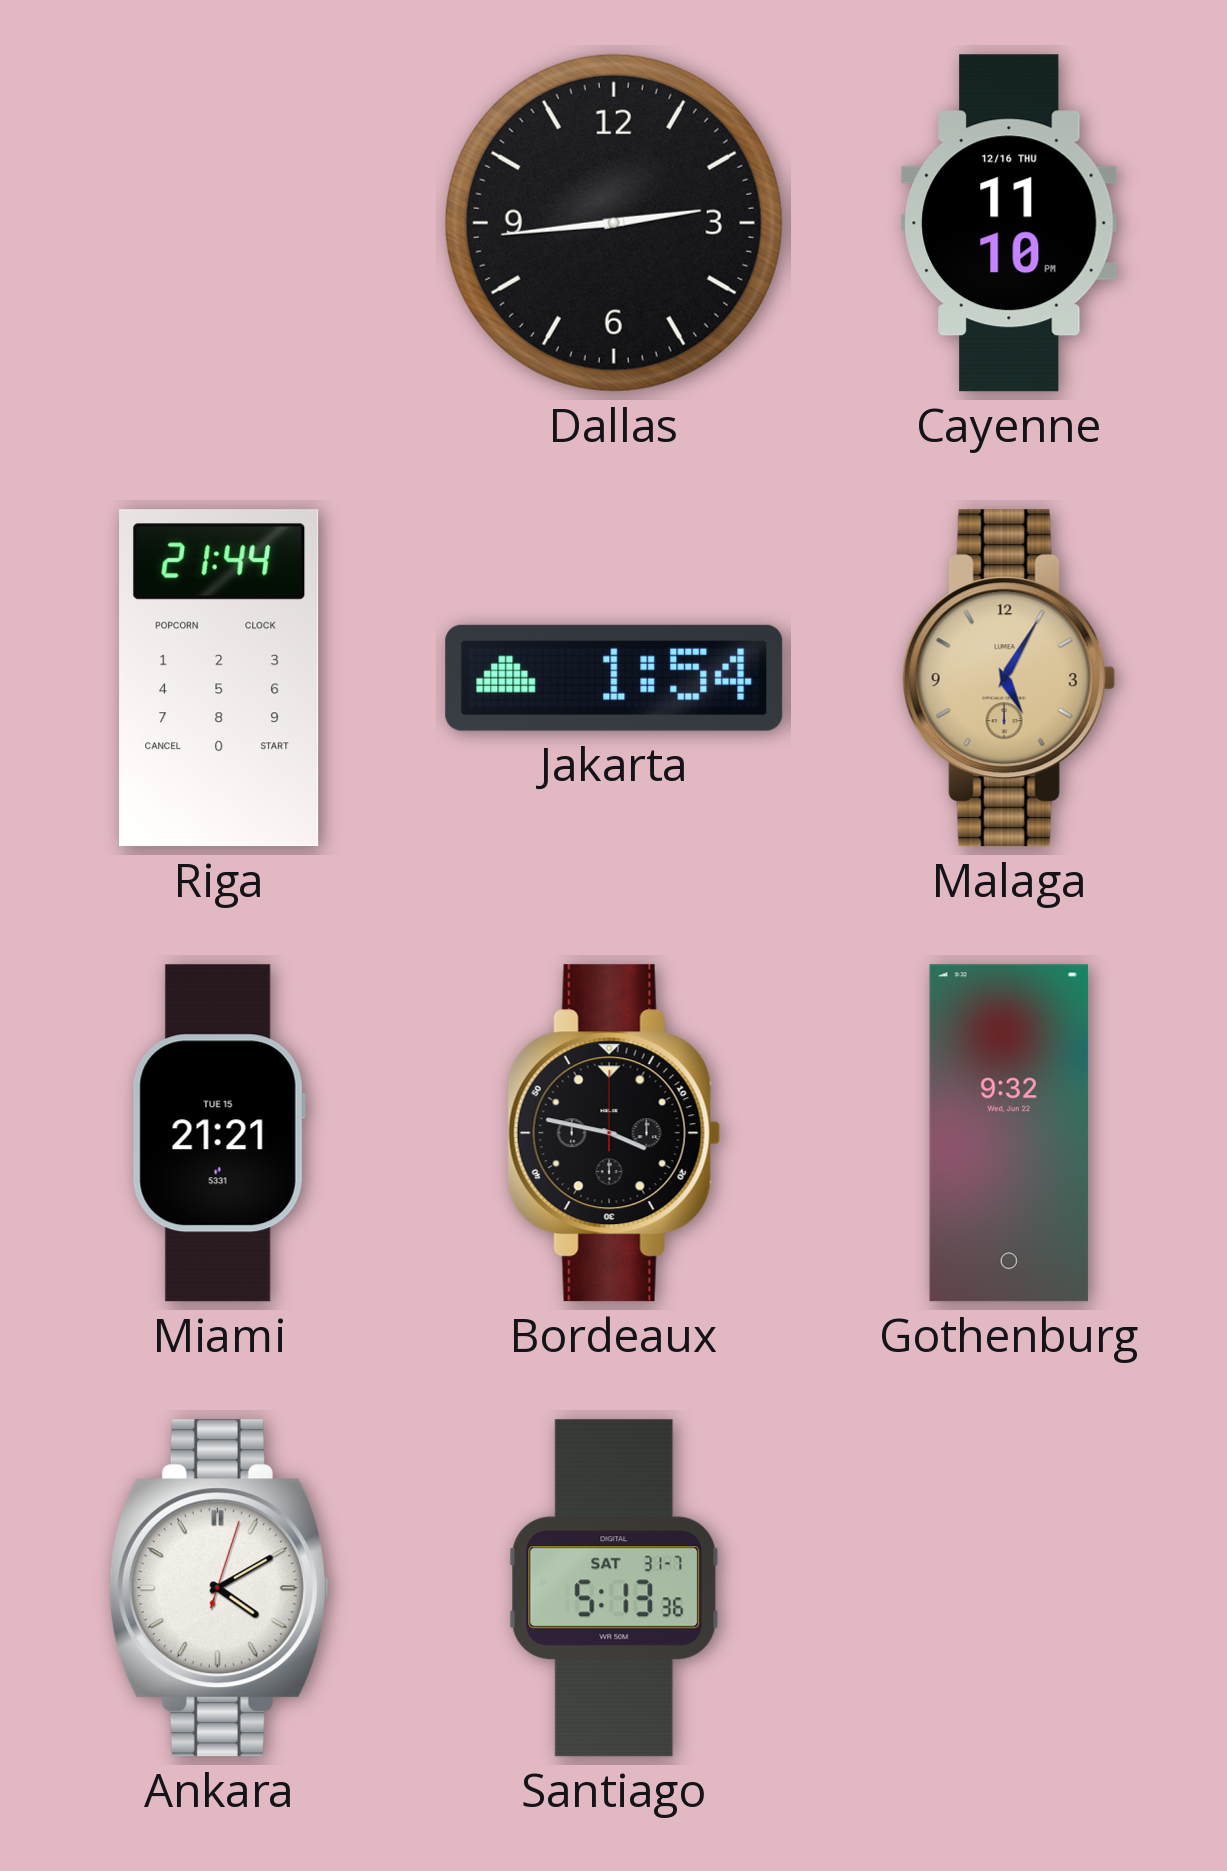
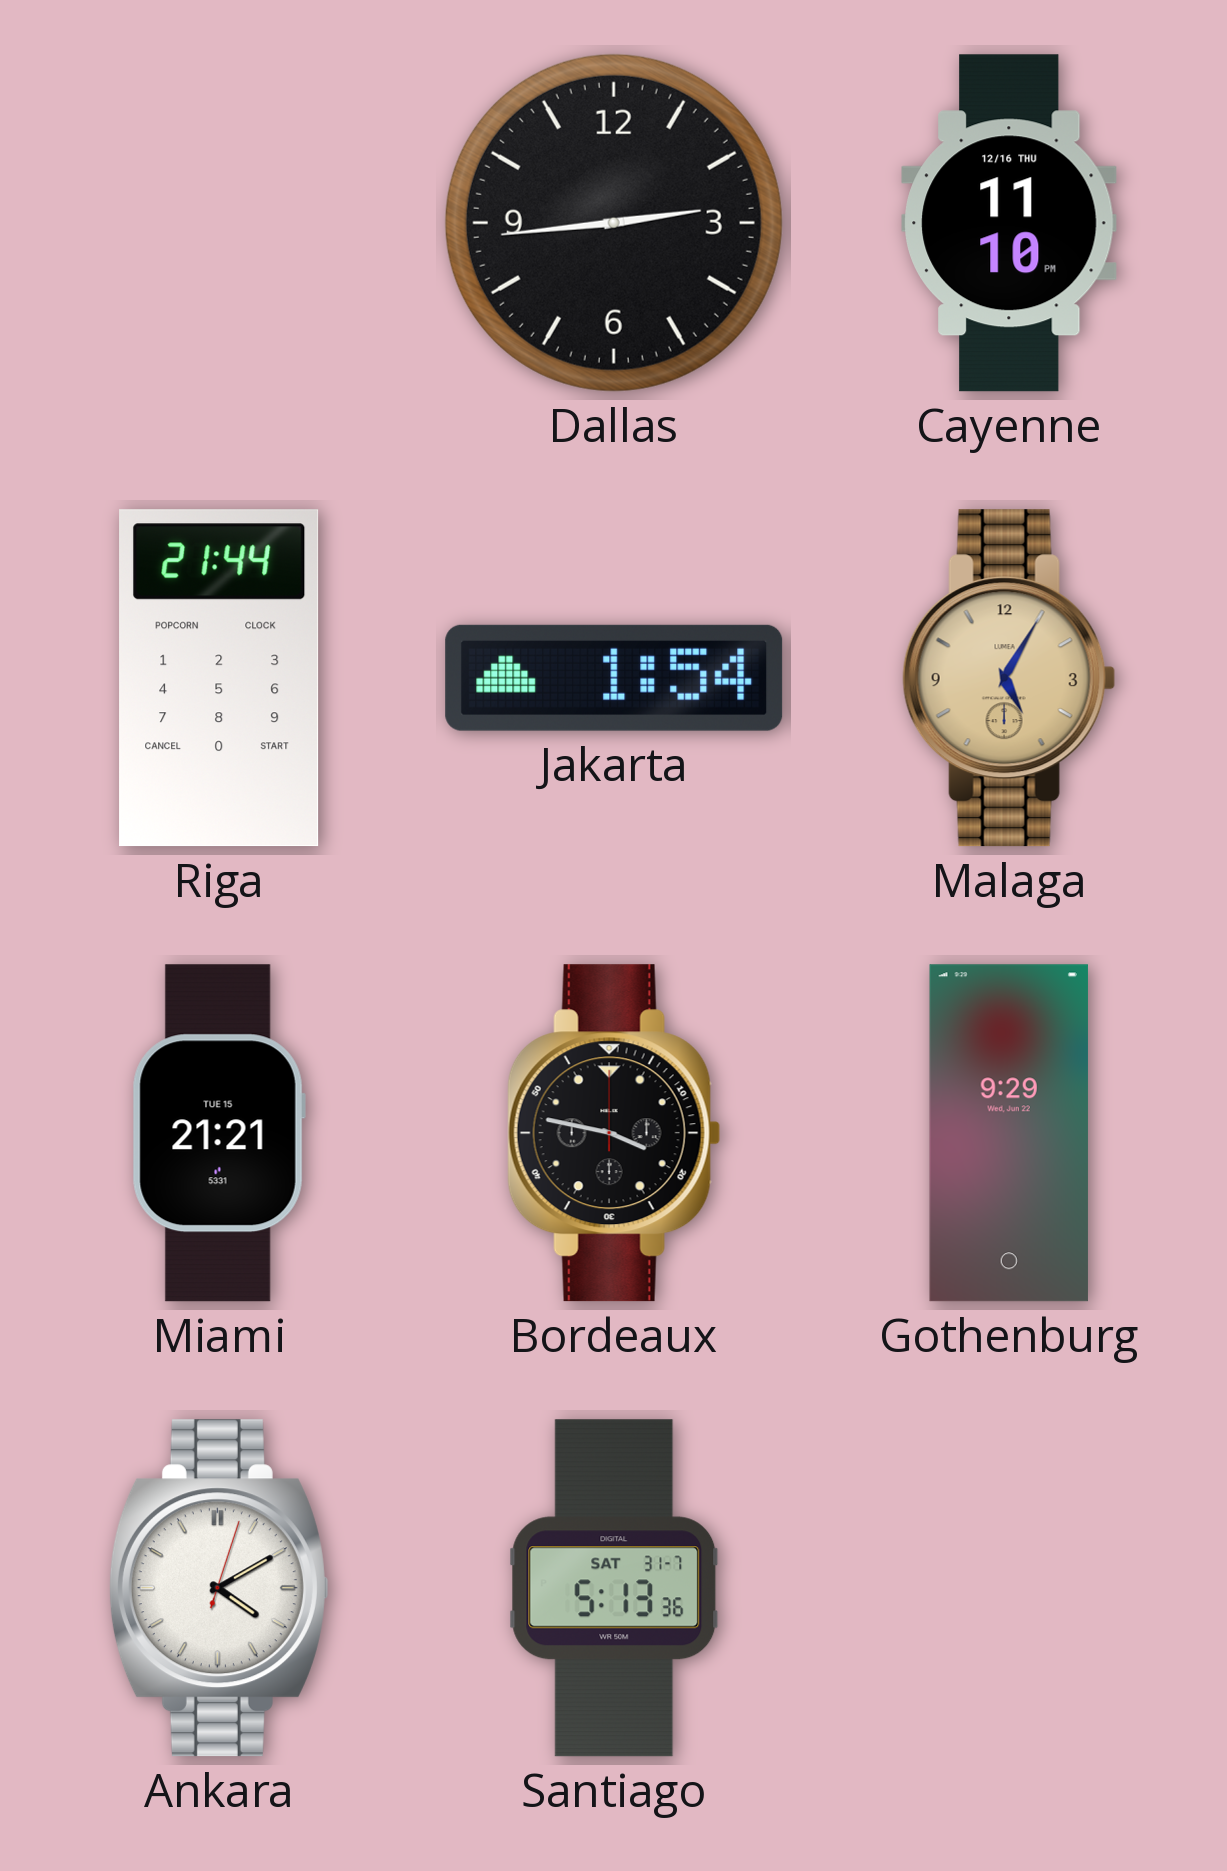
Gothenburg: 9:32 -> 9:29
